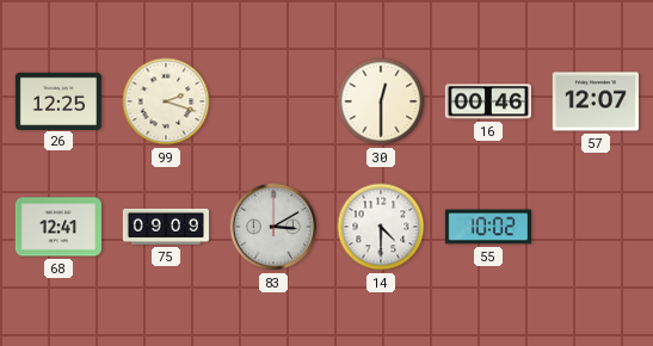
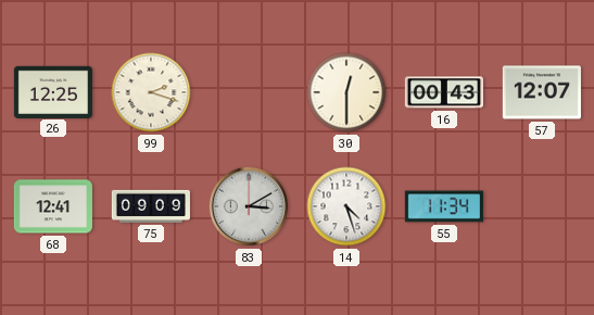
16: 00:46 -> 00:43
14: 4:30 -> 4:27
55: 10:02 -> 11:34
